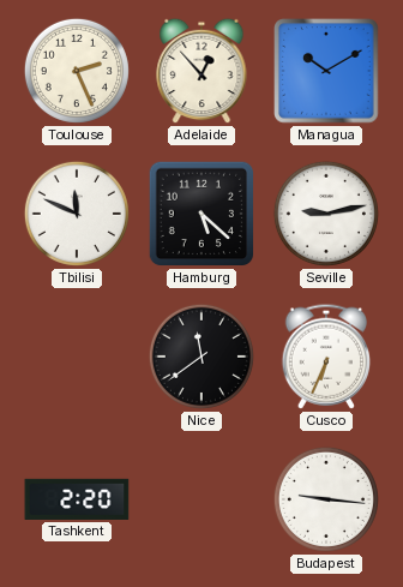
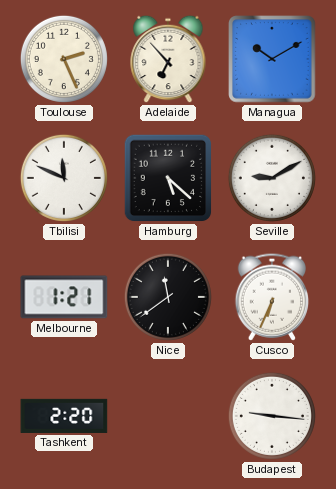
Adelaide: 12:53 -> 6:53
Seville: 9:13 -> 9:10
Melbourne: none -> 1:21
